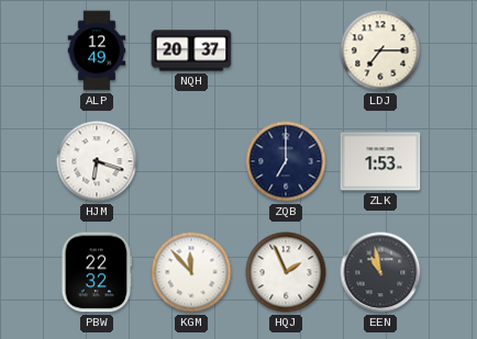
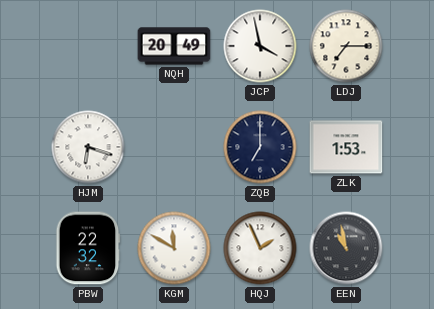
ALP: 12:49 -> none
NQH: 20:37 -> 20:49
JCP: none -> 3:58
KGM: 11:53 -> 11:50
